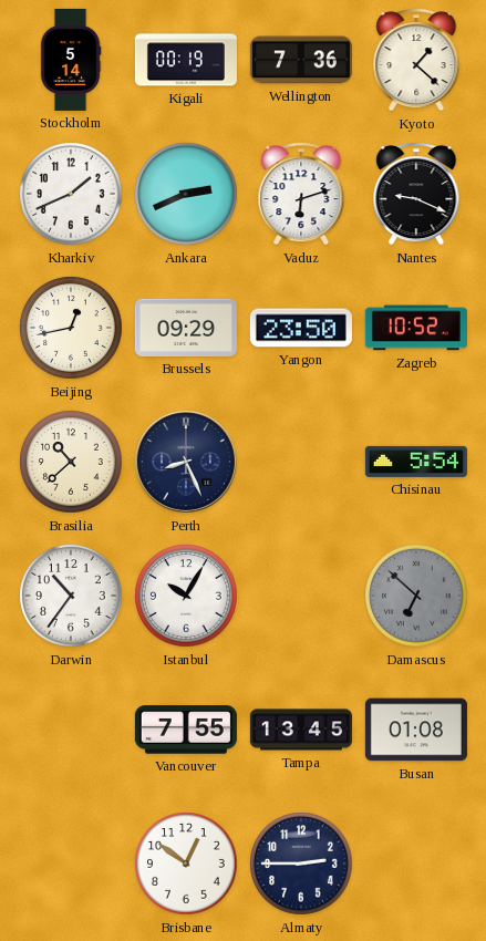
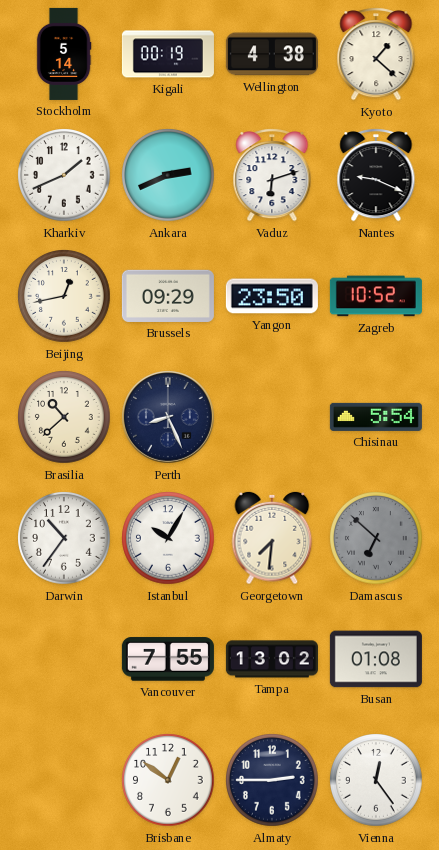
Wellington: 7:36 -> 4:38
Georgetown: none -> 7:31
Tampa: 13:45 -> 13:02
Vienna: none -> 12:24
